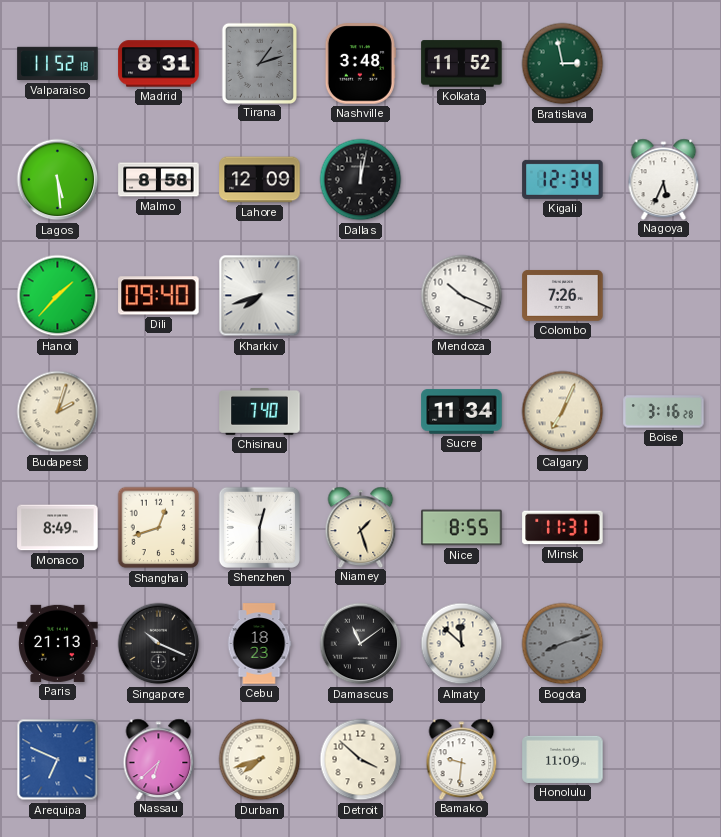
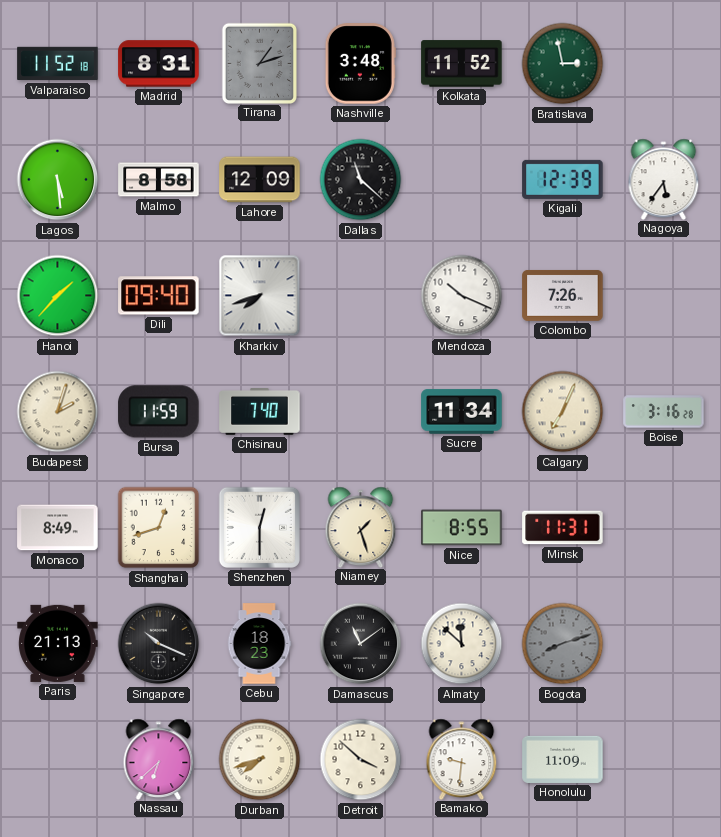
Dallas: 12:02 -> 11:22
Kigali: 12:34 -> 12:39
Nagoya: 5:34 -> 5:36
Bursa: none -> 11:59
Arequipa: 6:49 -> none
